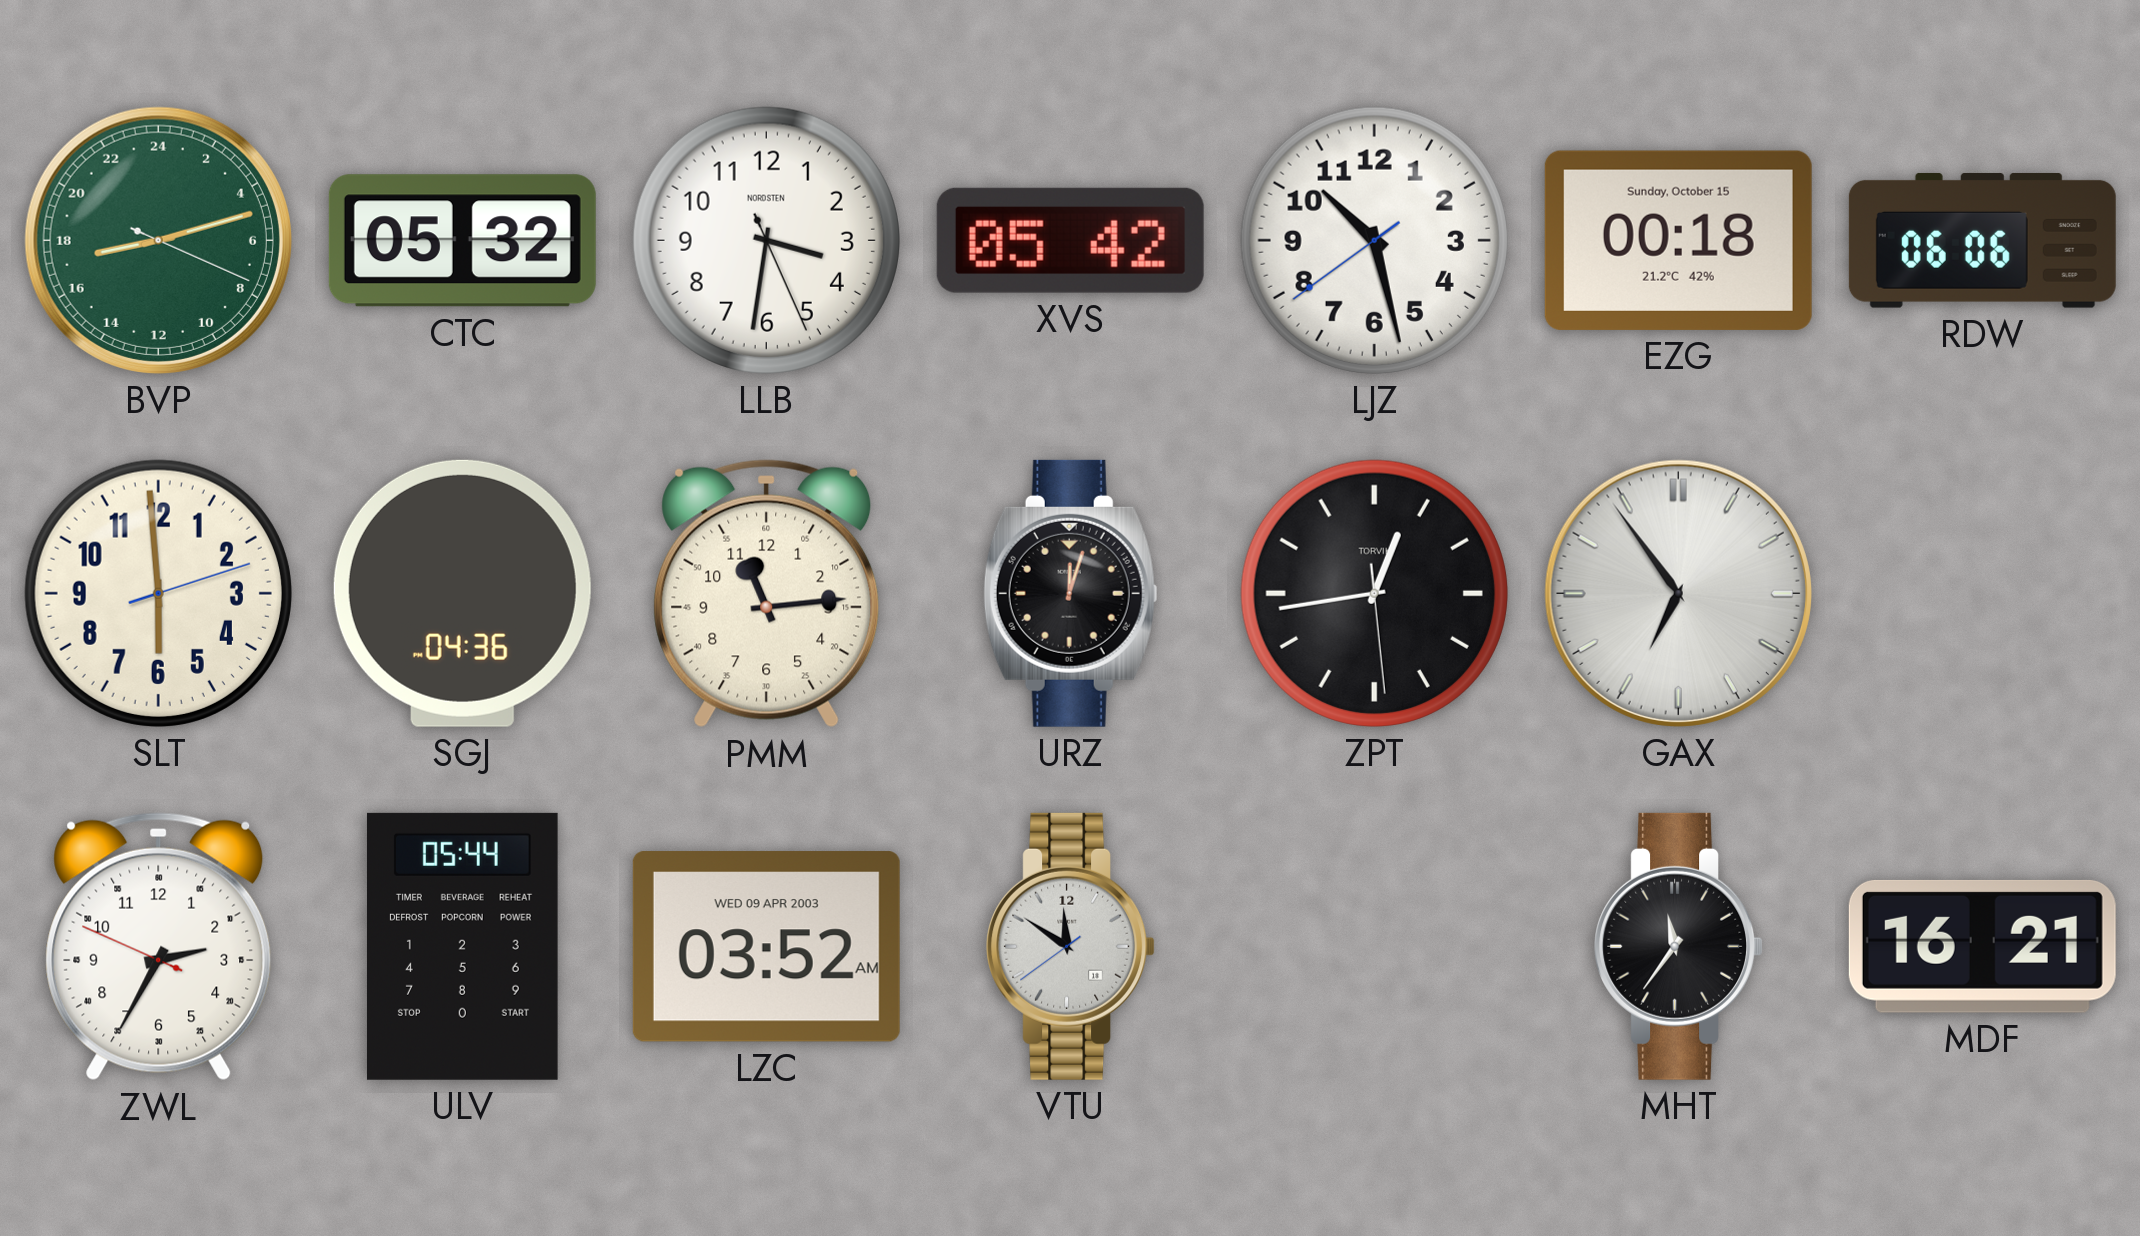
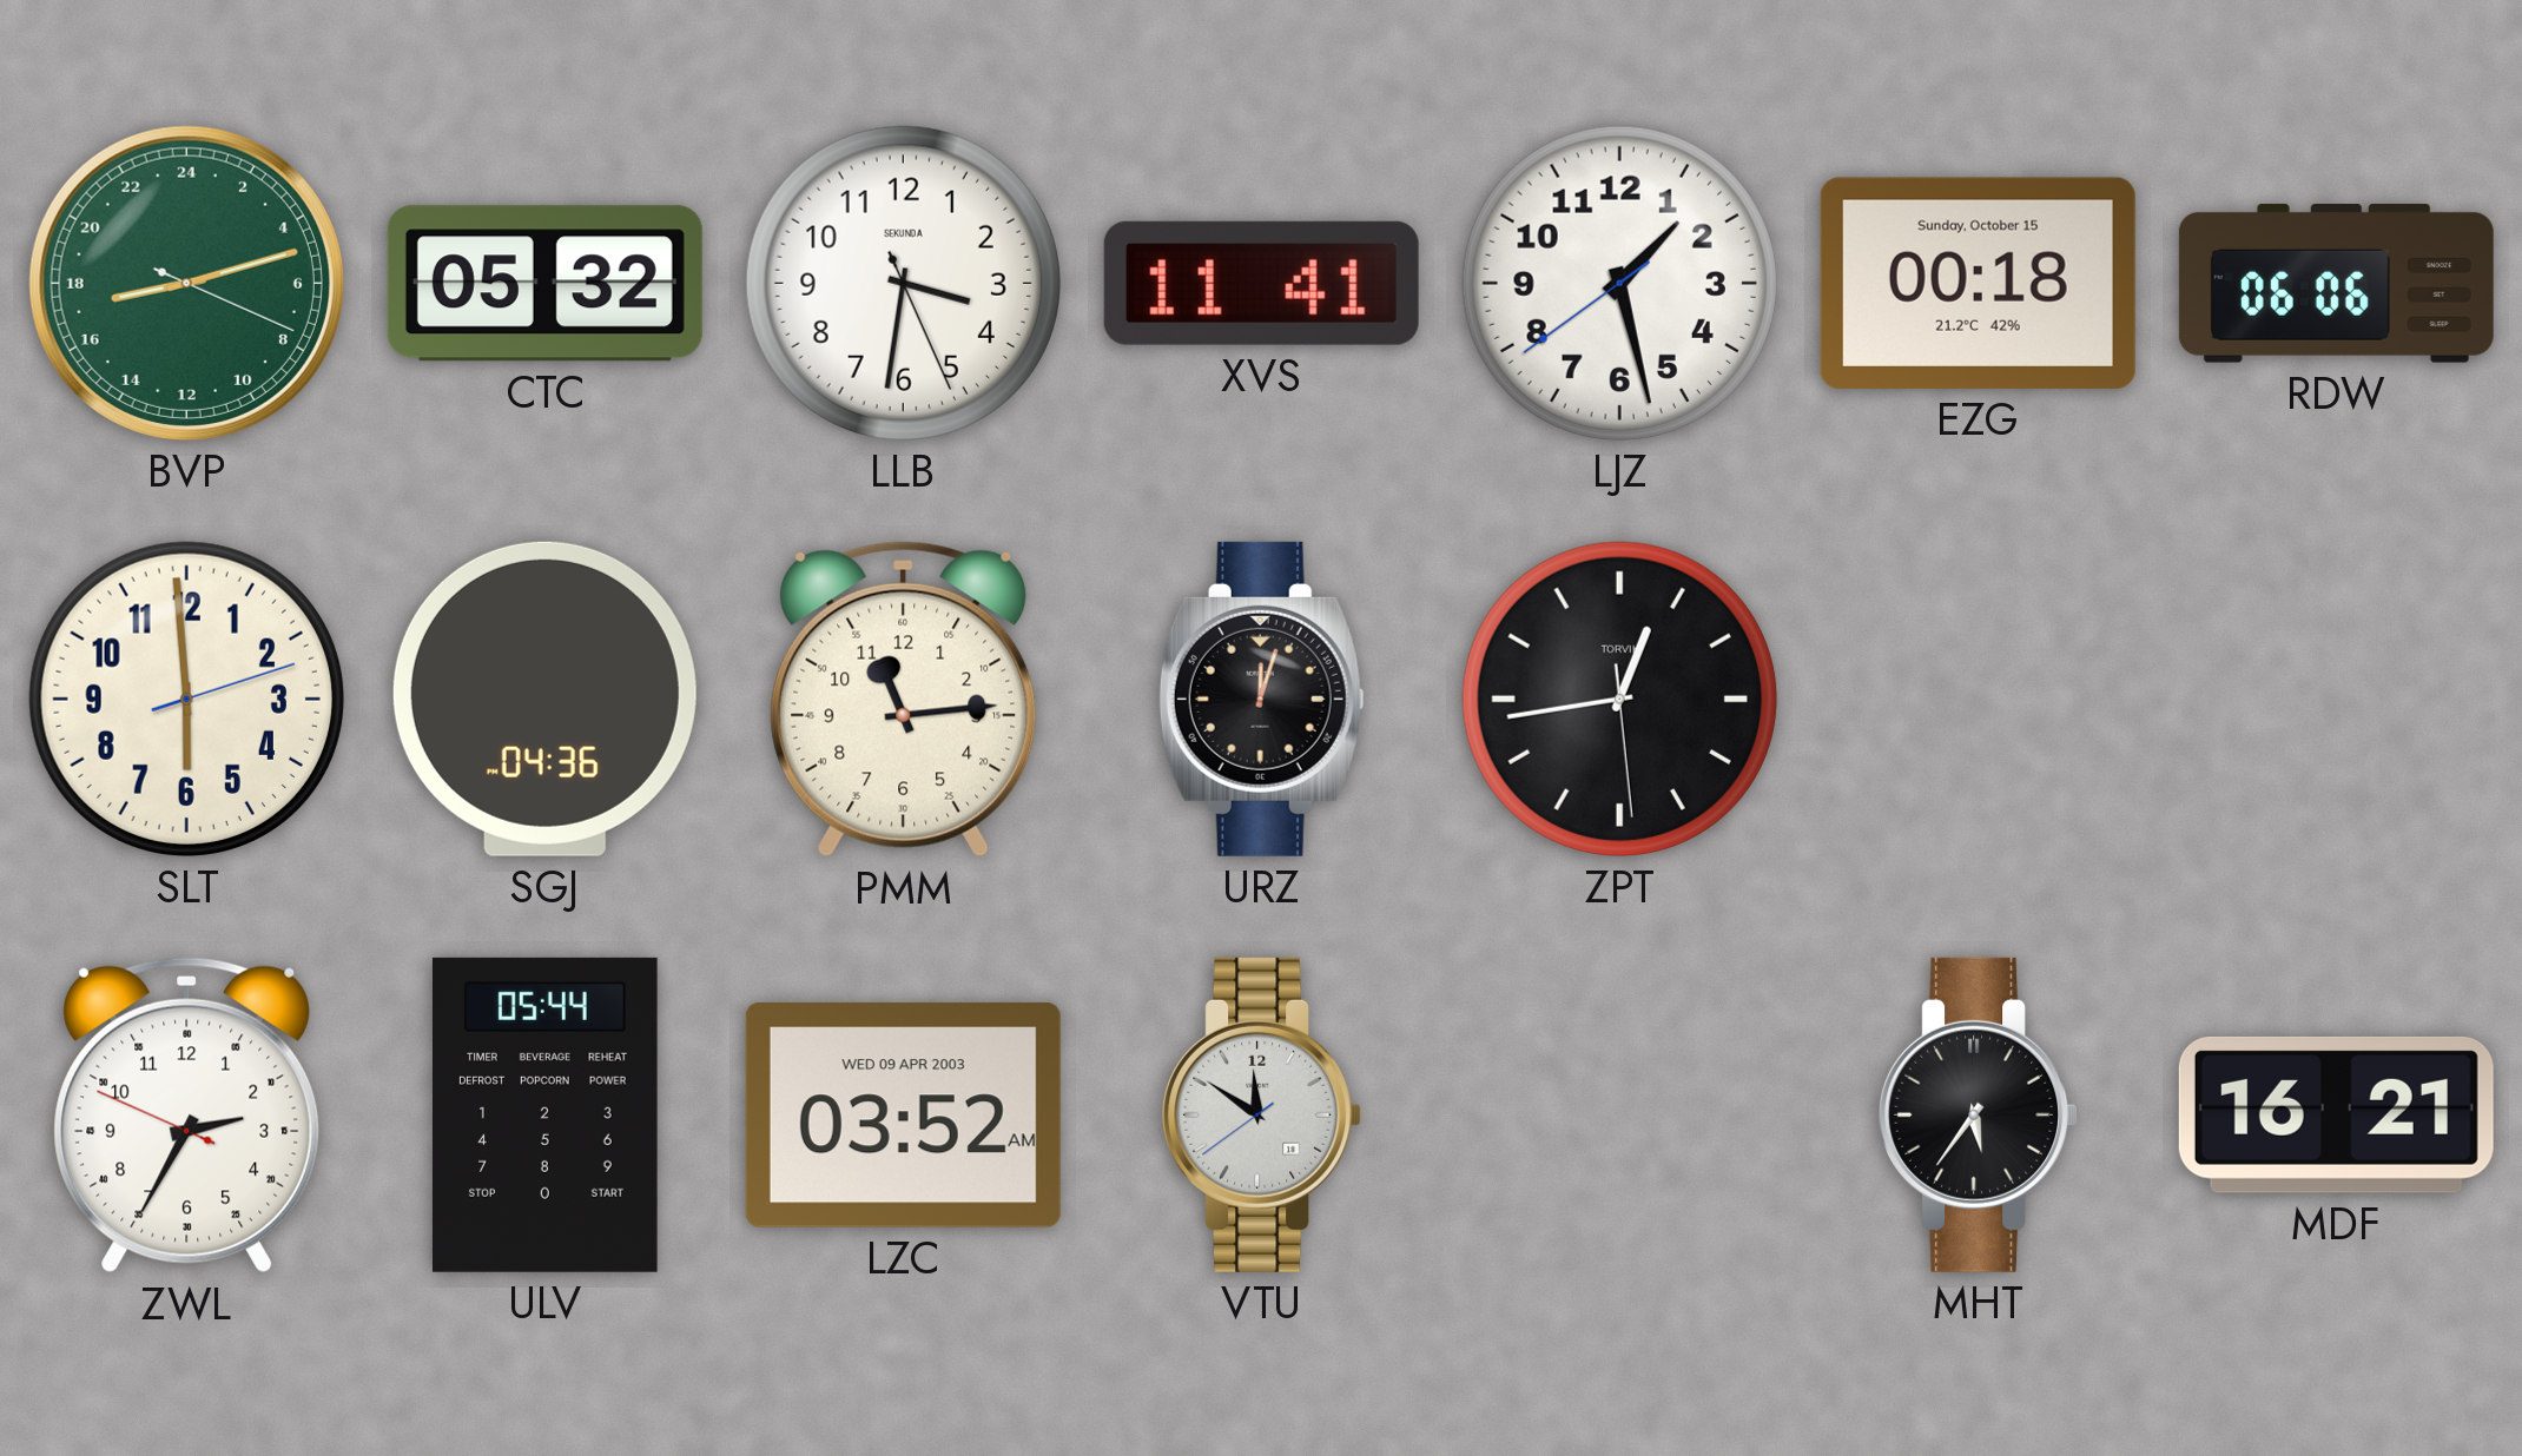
LLB brand: NORDSTEN -> SEKUNDA
XVS: 05:42 -> 11:41
LJZ: 10:27 -> 1:27
GAX: 6:54 -> none
MHT: 11:36 -> 5:36
